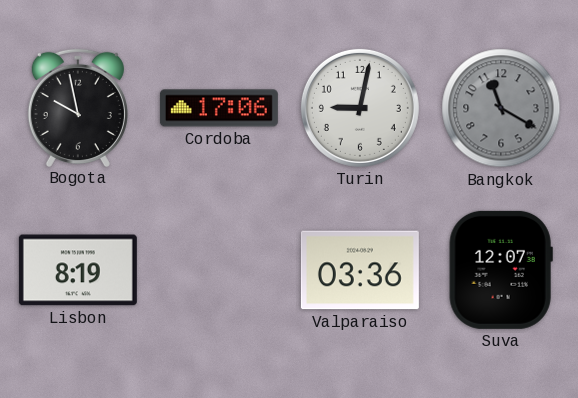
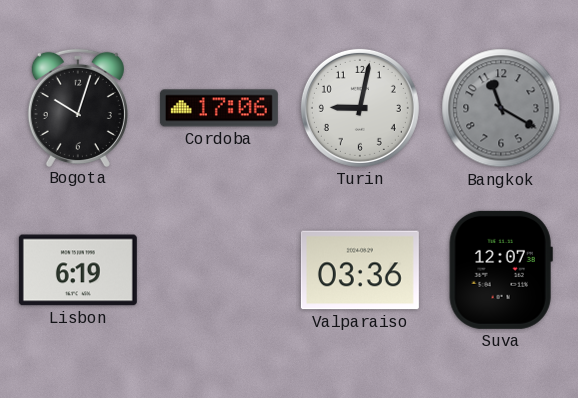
Bogota: 9:58 -> 10:03
Lisbon: 8:19 -> 6:19
